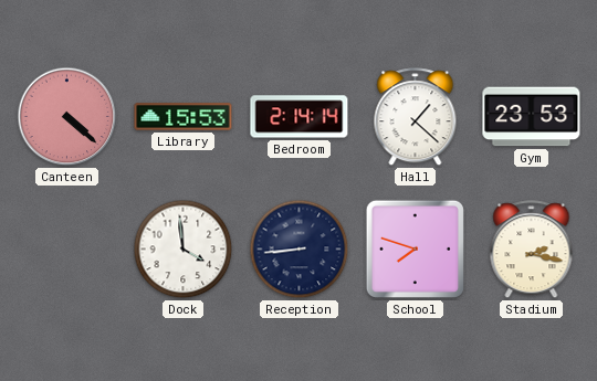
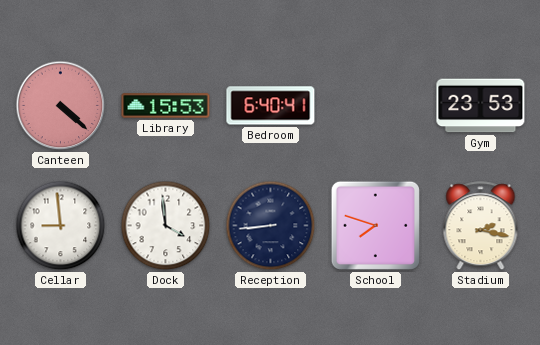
Bedroom: 2:14 -> 6:40
Hall: 1:22 -> none
Cellar: none -> 8:59
